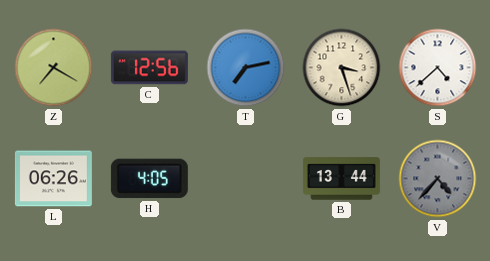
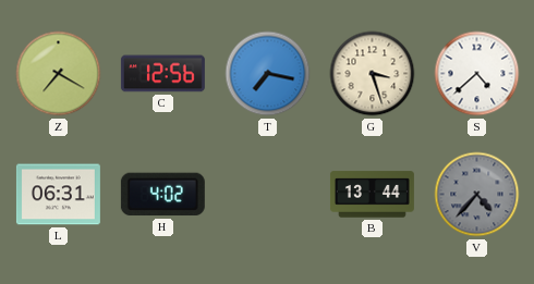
T: 7:13 -> 7:17
L: 06:26 -> 06:31
H: 4:05 -> 4:02
